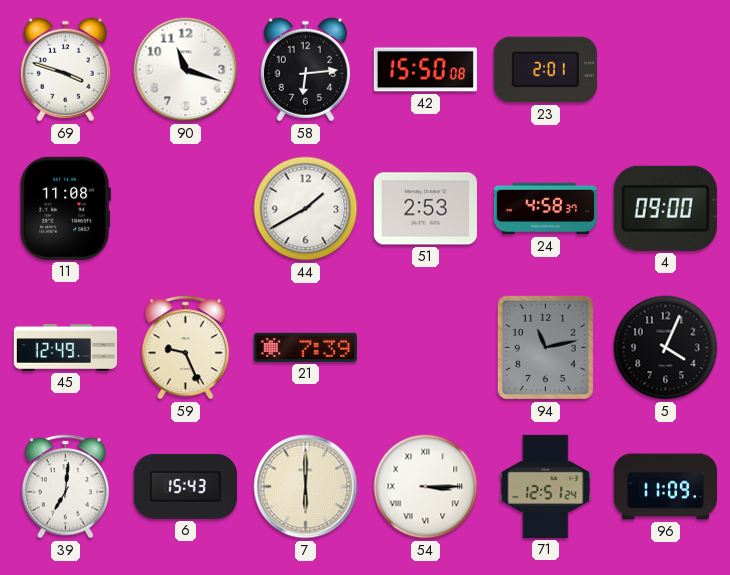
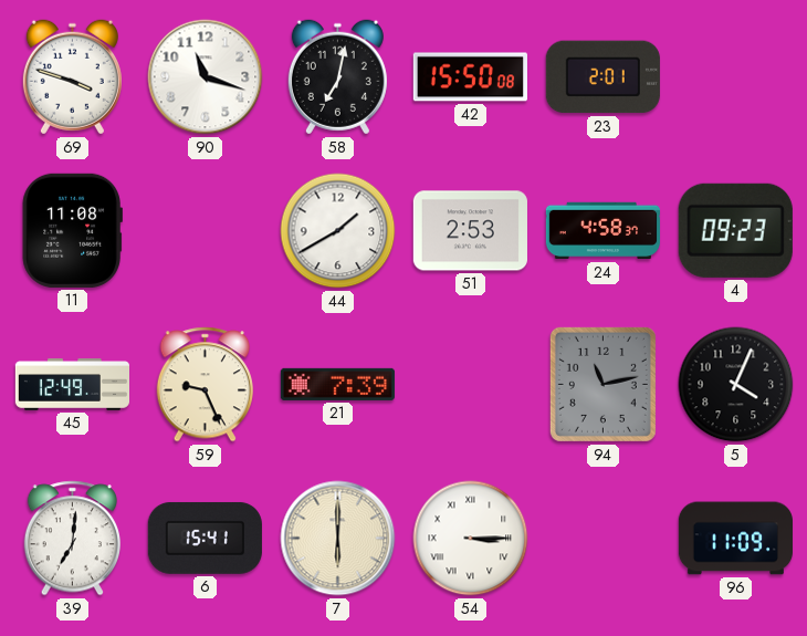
58: 6:14 -> 7:02
4: 09:00 -> 09:23
6: 15:43 -> 15:41
71: 12:51 -> none
